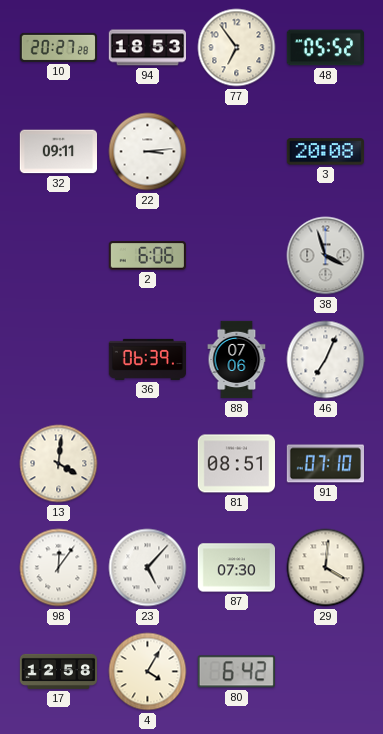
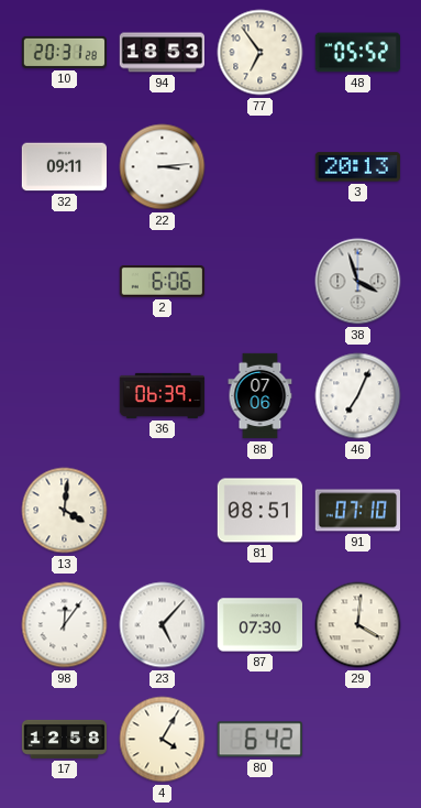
10: 20:27 -> 20:31
3: 20:08 -> 20:13
